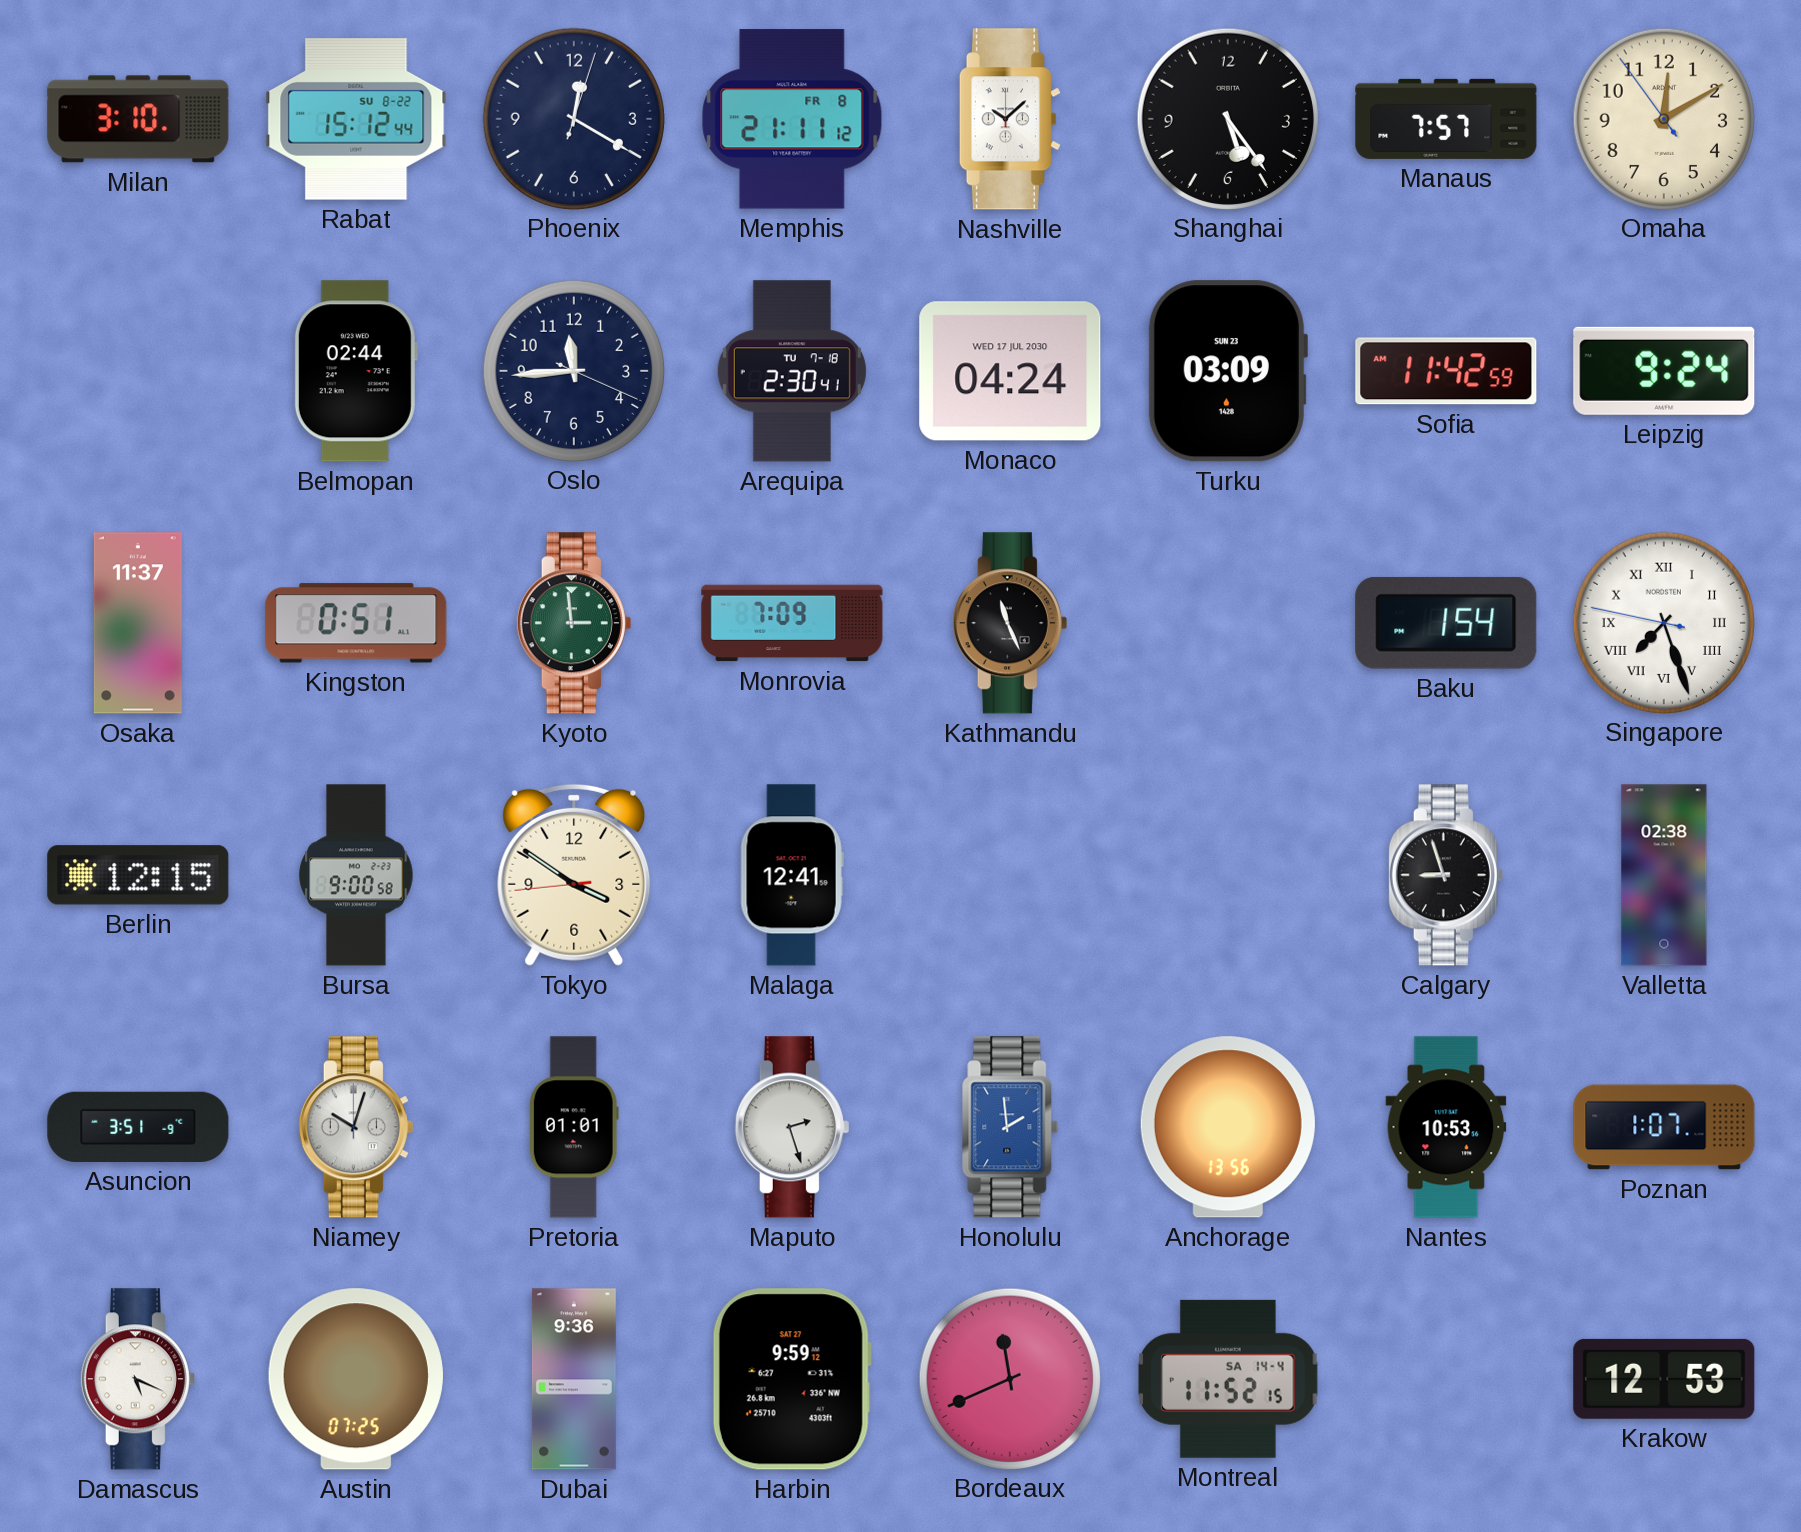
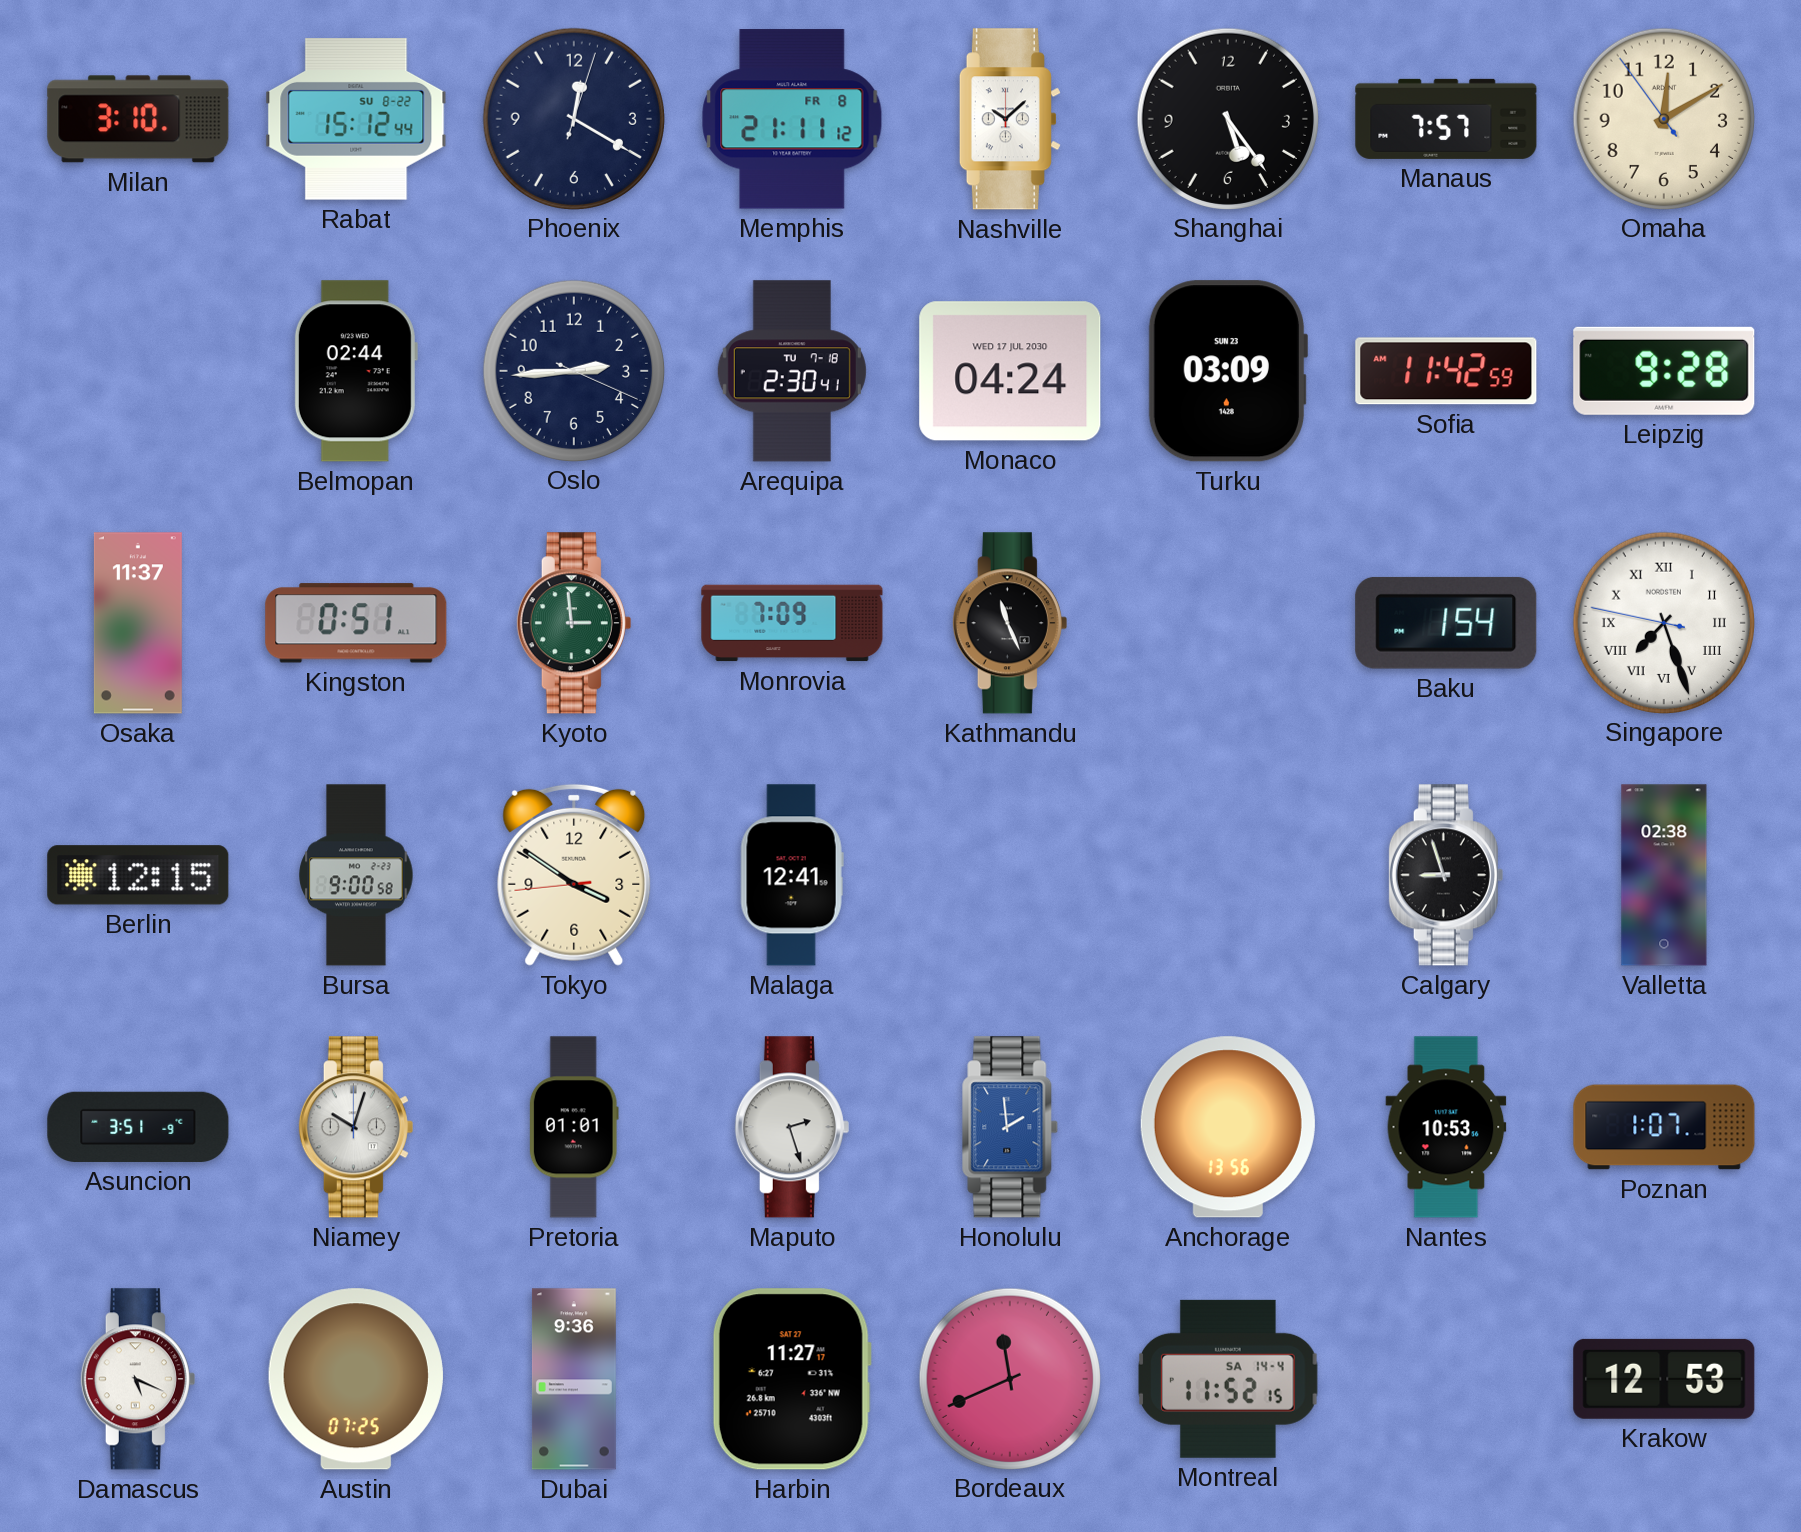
Oslo: 11:44 -> 2:44
Leipzig: 9:24 -> 9:28
Harbin: 9:59 -> 11:27
